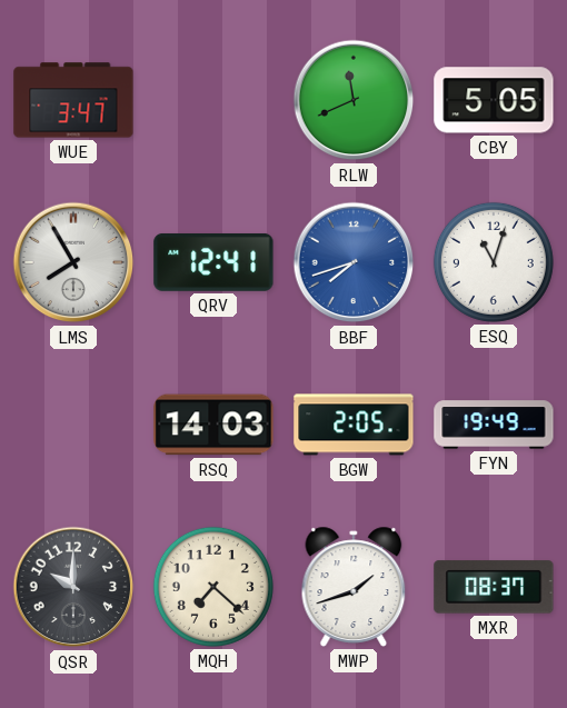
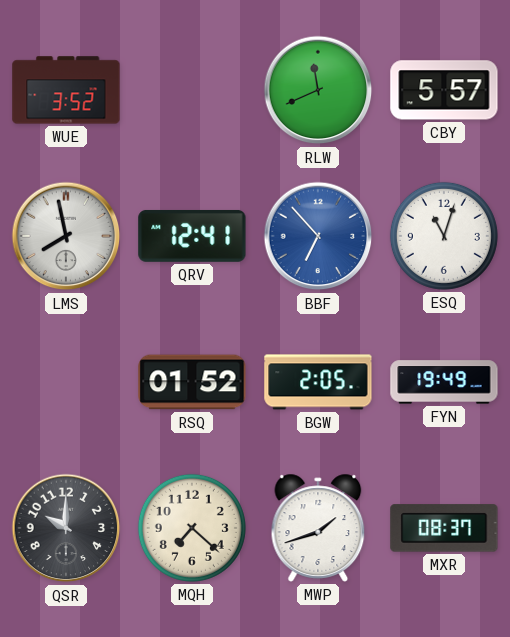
WUE: 3:47 -> 3:52
CBY: 5:05 -> 5:57
LMS: 7:55 -> 7:58
BBF: 7:42 -> 6:53
RSQ: 14:03 -> 01:52
